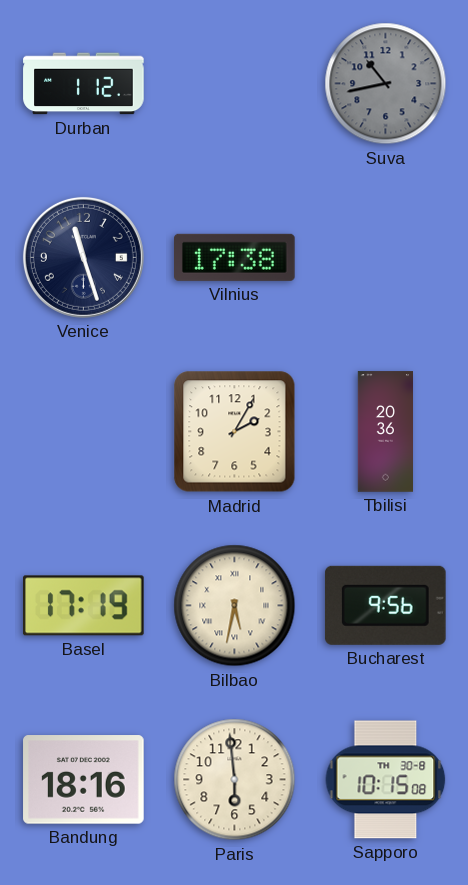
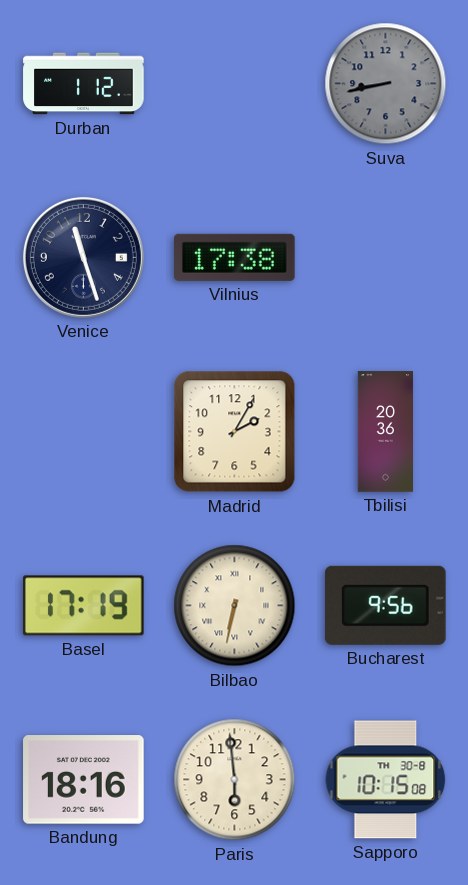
Suva: 10:43 -> 8:43
Bilbao: 5:32 -> 6:32
